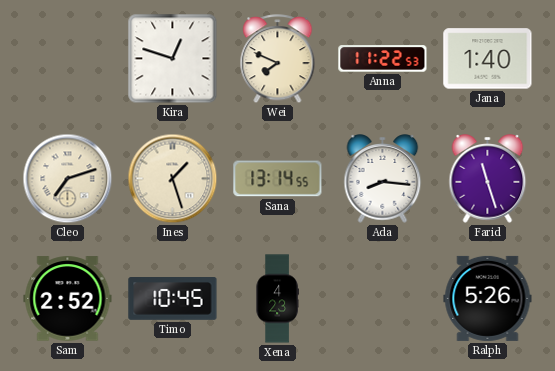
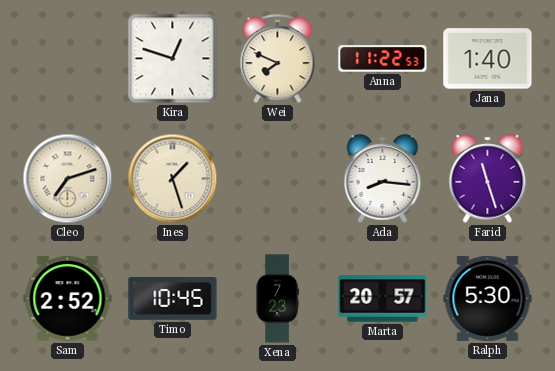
Sana: 13:14 -> none
Xena: 4:23 -> 7:23
Marta: none -> 20:57
Ralph: 5:26 -> 5:30
